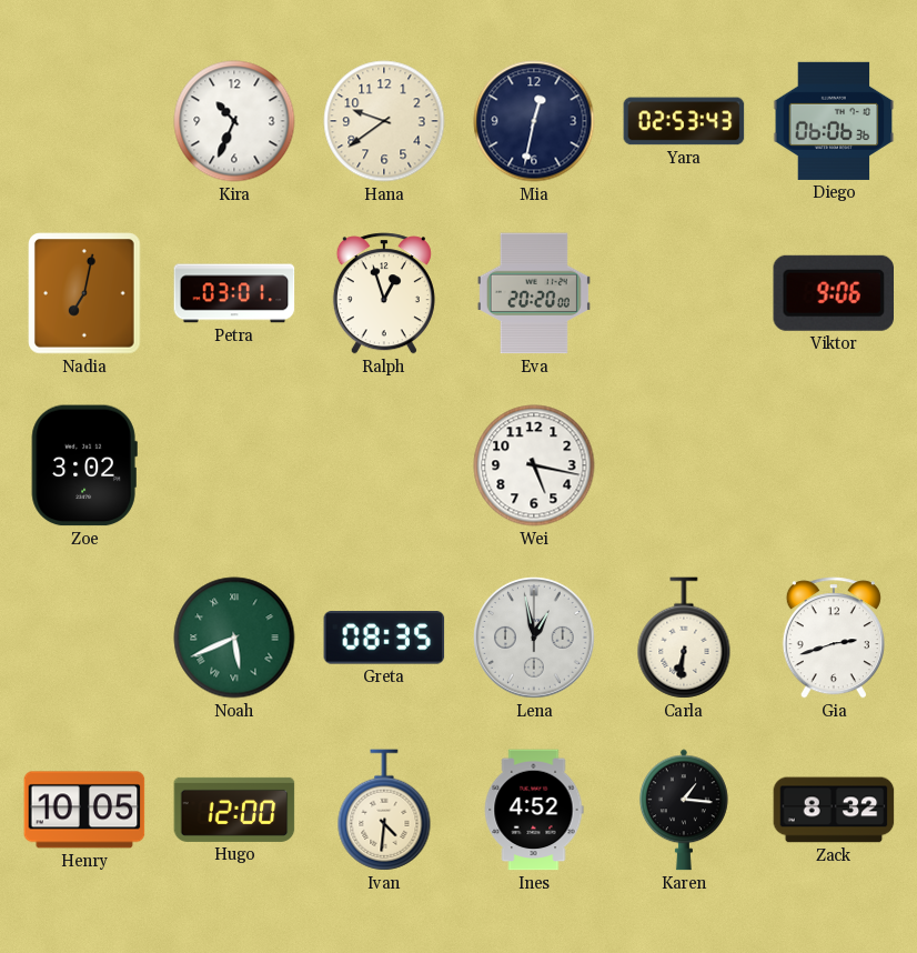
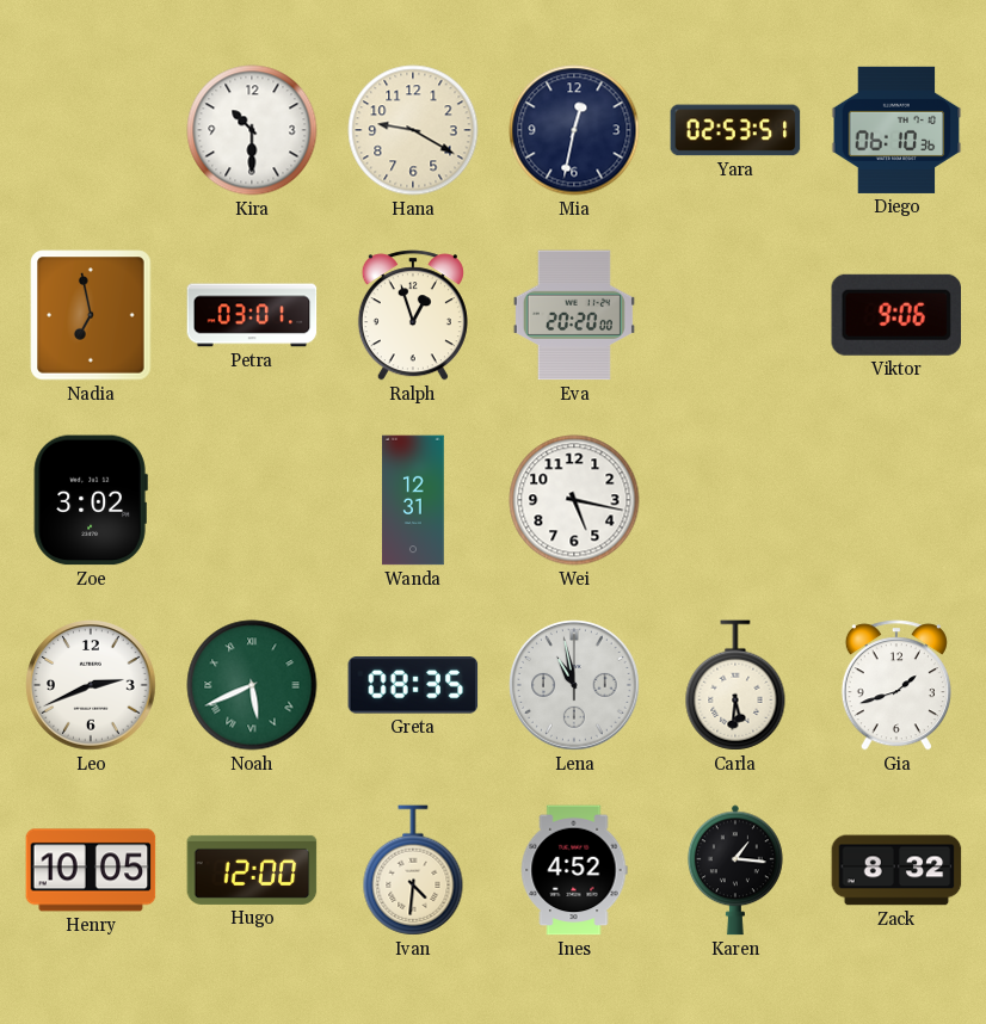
Kira: 10:34 -> 10:30
Hana: 9:39 -> 9:20
Yara: 02:53:43 -> 02:53:51
Diego: 06:06 -> 06:10
Nadia: 7:02 -> 6:58
Wanda: none -> 12:31
Leo: none -> 2:41
Lena: 12:58 -> 10:58
Carla: 6:31 -> 5:31
Gia: 2:42 -> 1:42
